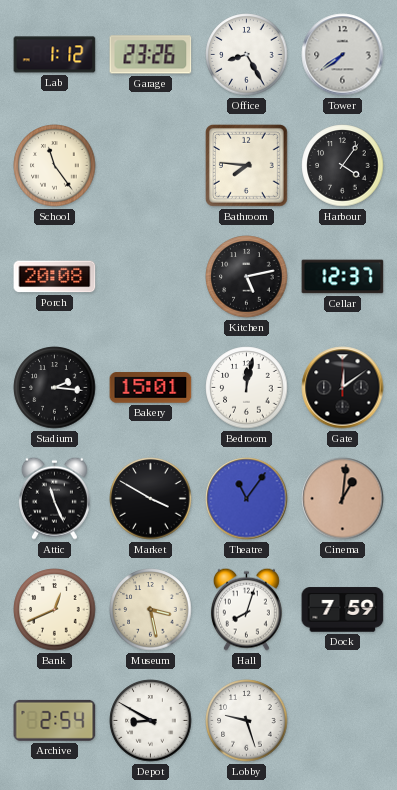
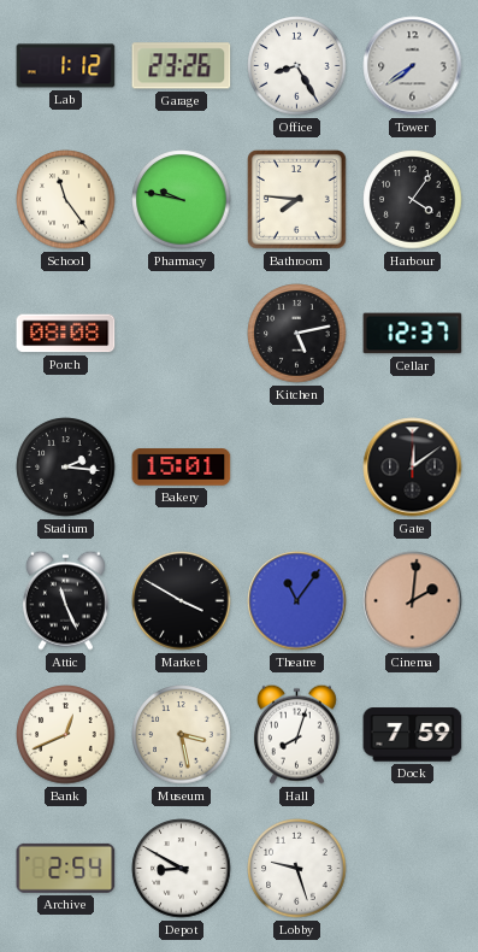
Pharmacy: none -> 9:47
Porch: 20:08 -> 08:08
Bedroom: 12:02 -> none
Cinema: 1:01 -> 2:01
